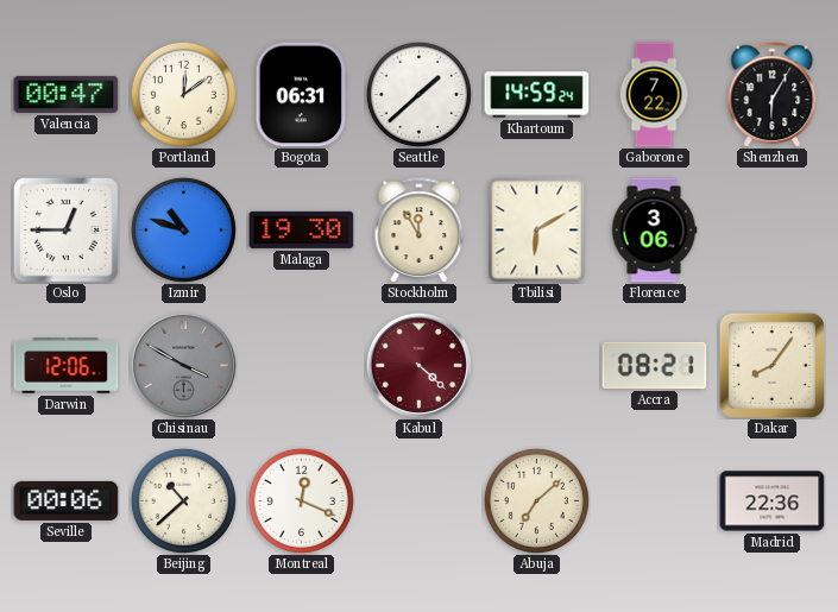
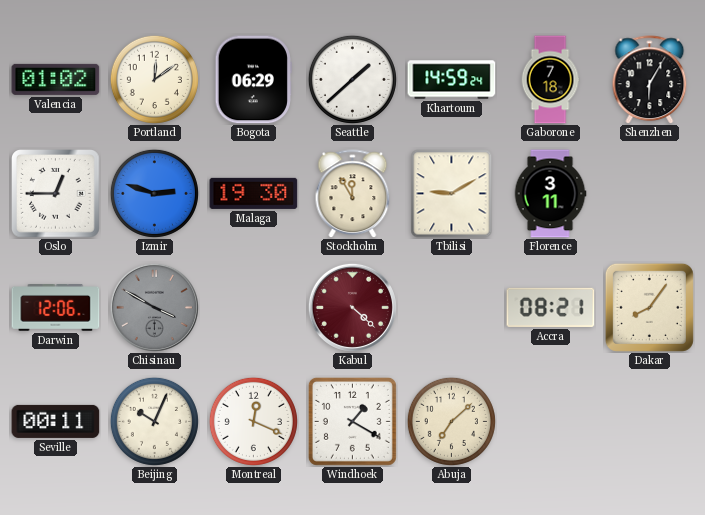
Valencia: 00:47 -> 01:02
Bogota: 06:31 -> 06:29
Gaborone: 7:22 -> 7:18
Izmir: 10:48 -> 2:48
Tbilisi: 6:10 -> 9:10
Florence: 3:06 -> 3:11
Seville: 00:06 -> 00:11
Beijing: 10:38 -> 10:04
Windhoek: none -> 1:20
Madrid: 22:36 -> none
